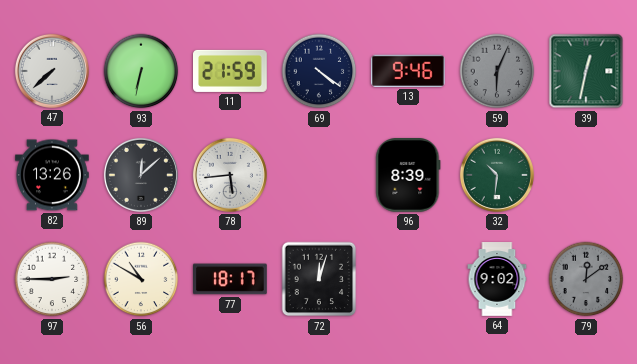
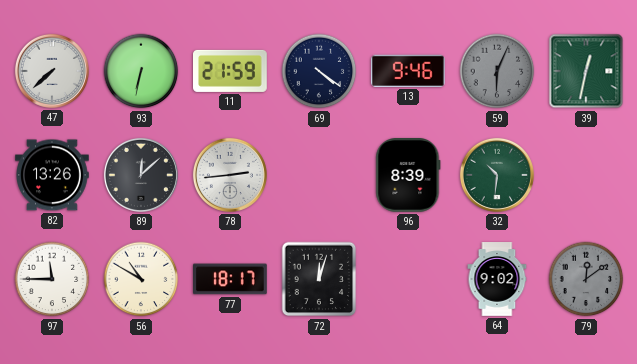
78: 5:44 -> 2:44
97: 2:45 -> 11:45
